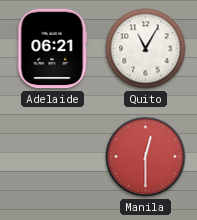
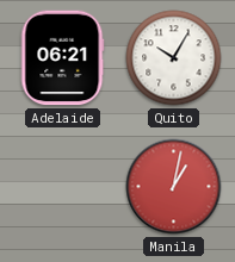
Quito: 11:05 -> 10:05
Manila: 12:30 -> 1:02
